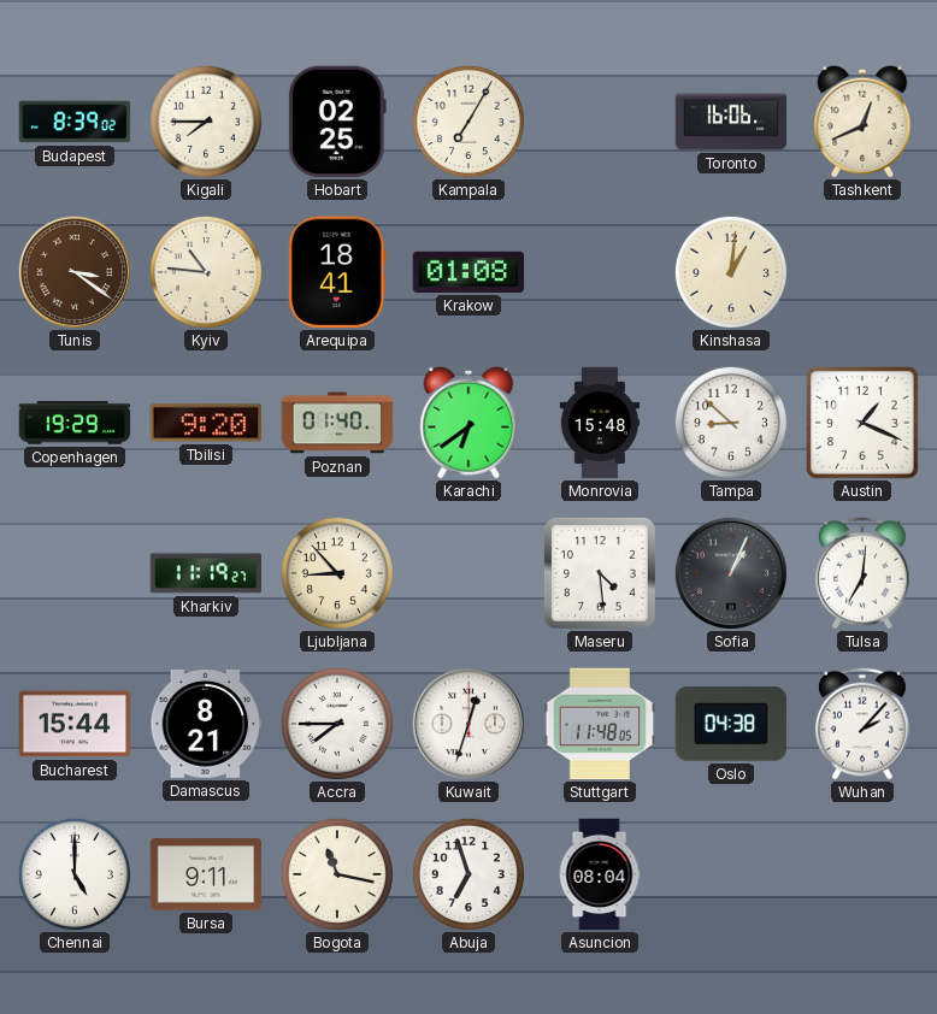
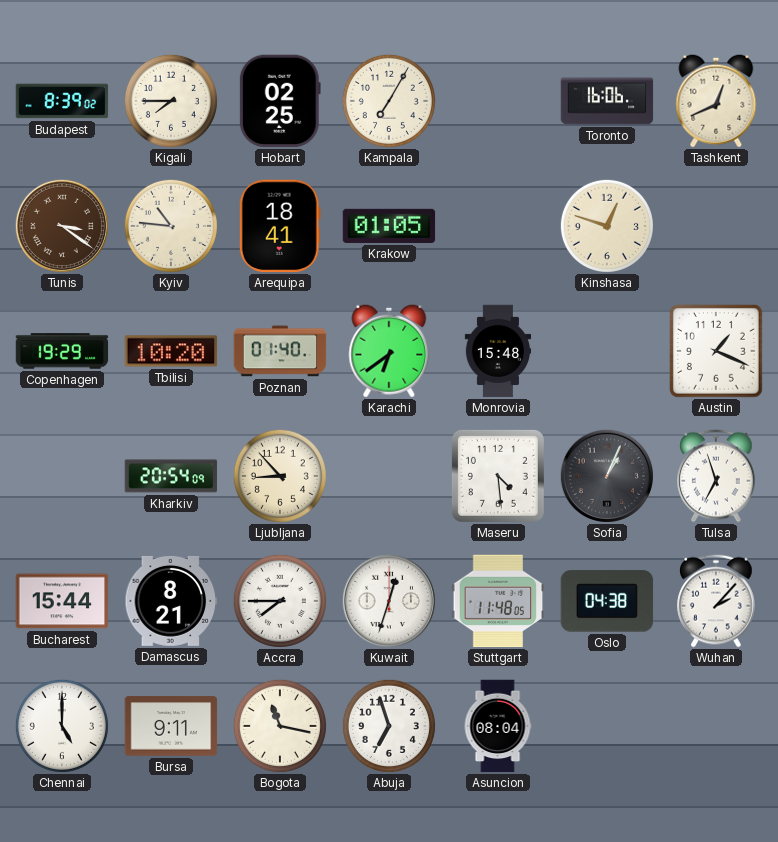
Krakow: 01:08 -> 01:05
Kinshasa: 1:01 -> 12:48
Tbilisi: 9:20 -> 10:20
Tampa: 8:52 -> none
Kharkiv: 11:19 -> 20:54
Tulsa: 7:01 -> 6:57
